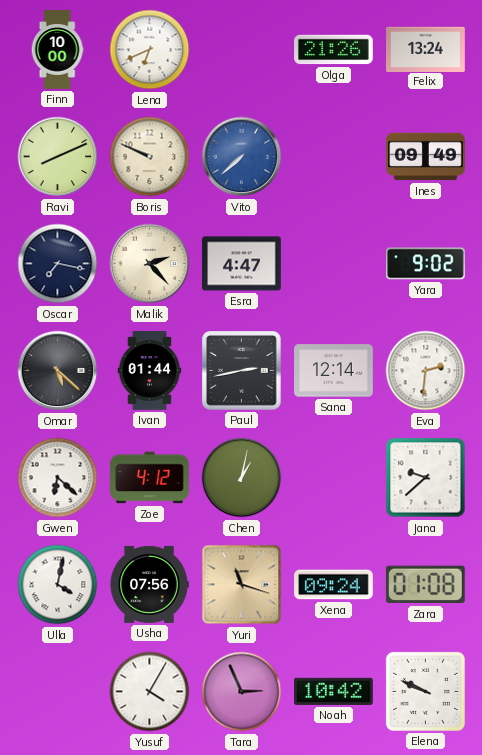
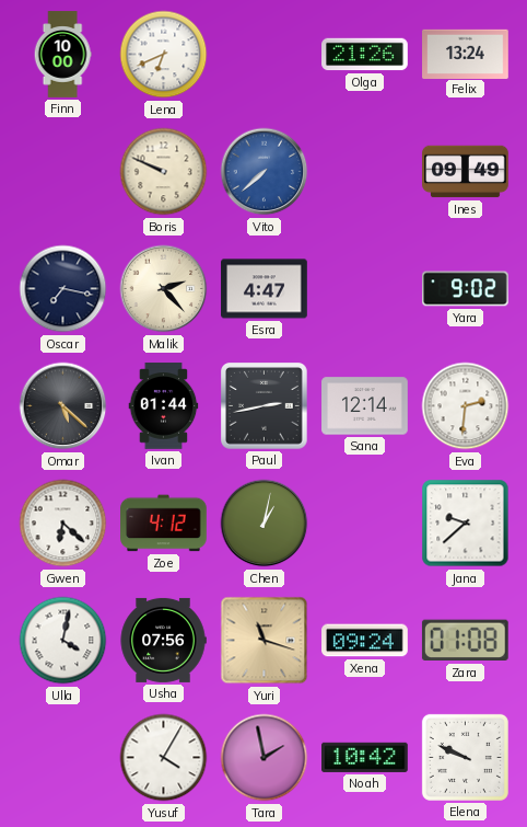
Ravi: 8:11 -> none
Tara: 2:56 -> 1:58
